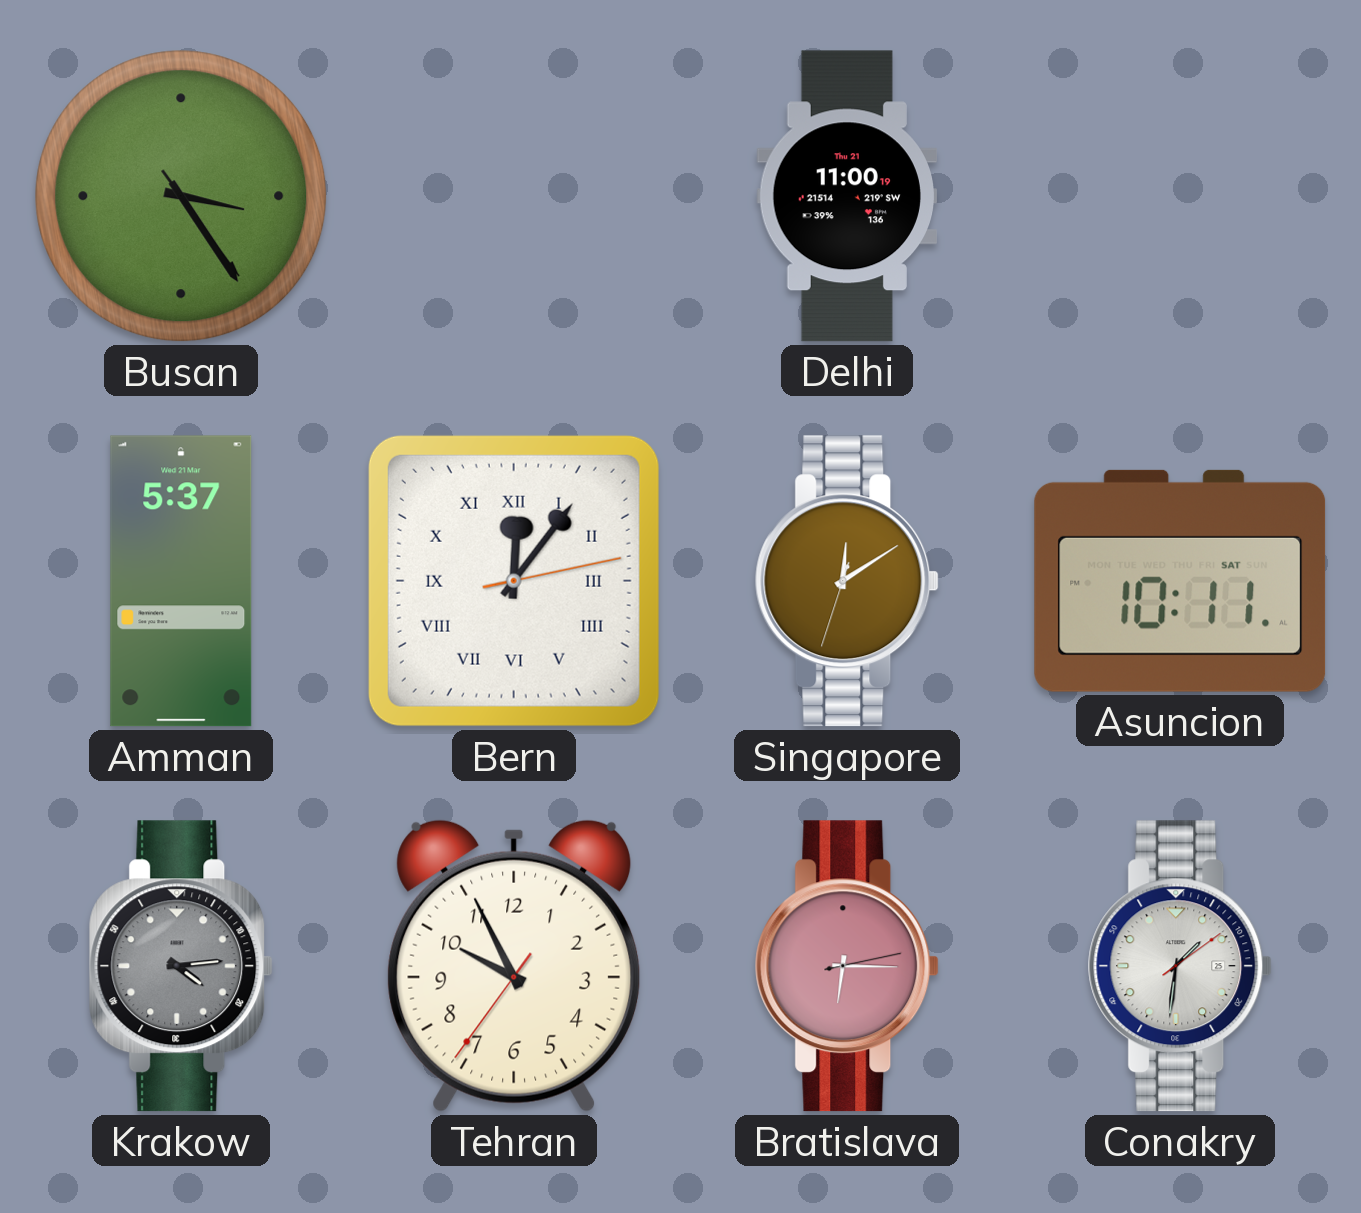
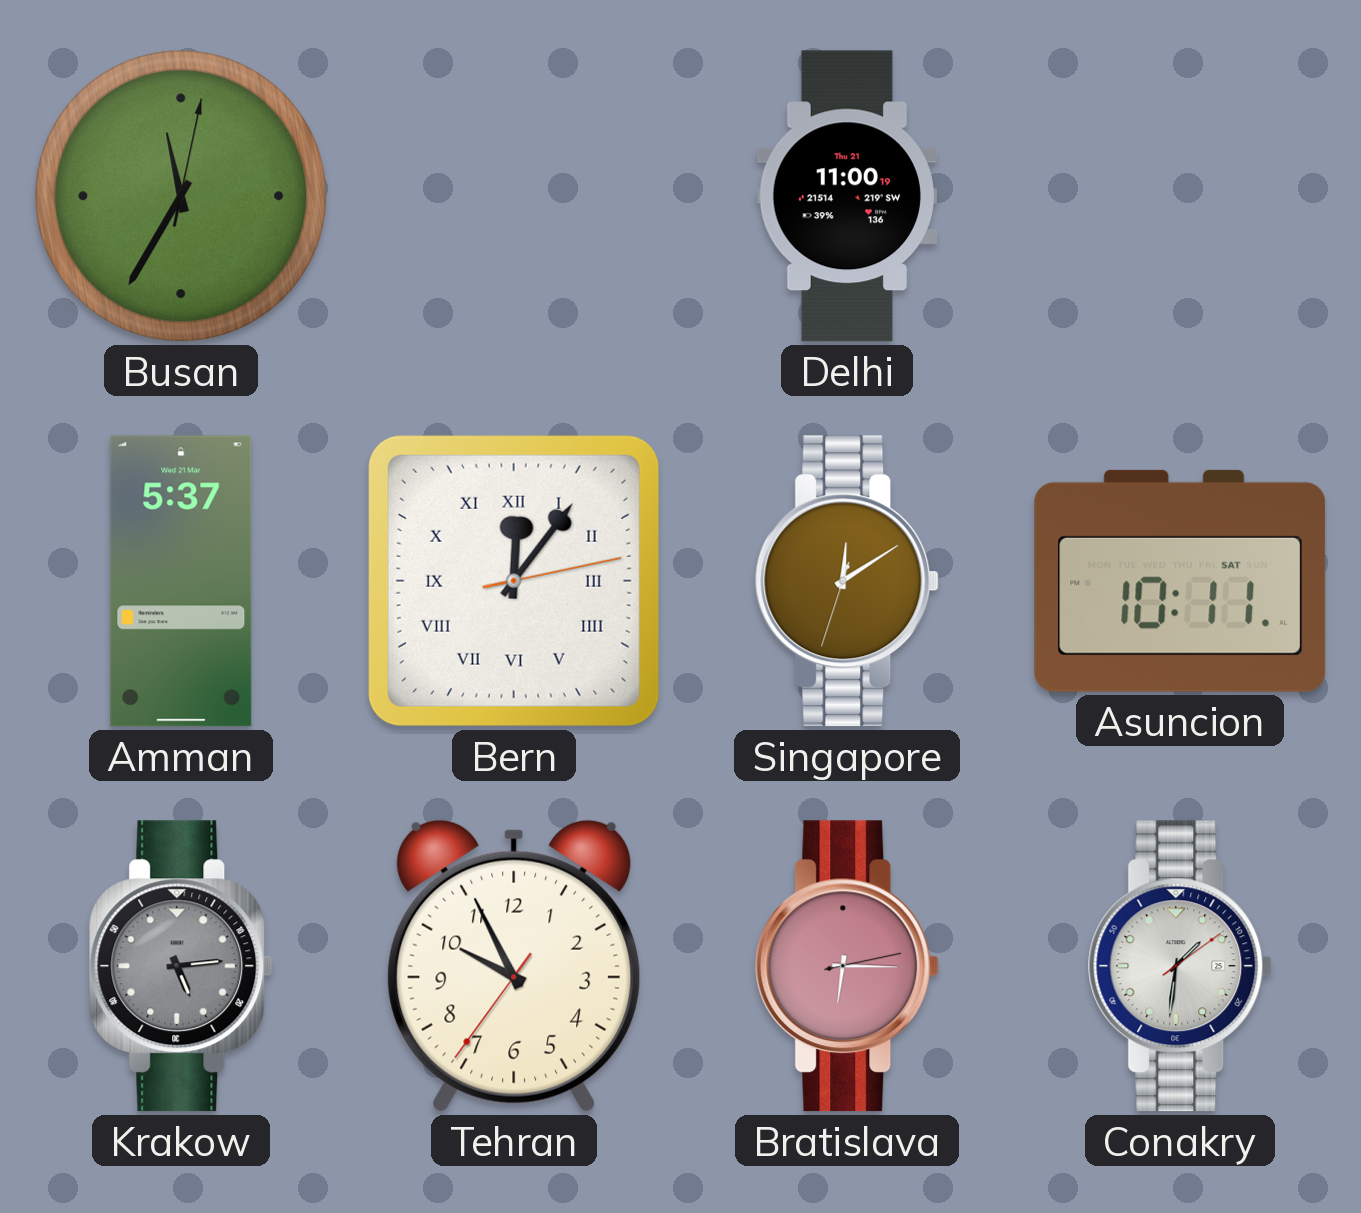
Busan: 3:24 -> 11:35
Krakow: 4:14 -> 5:14
